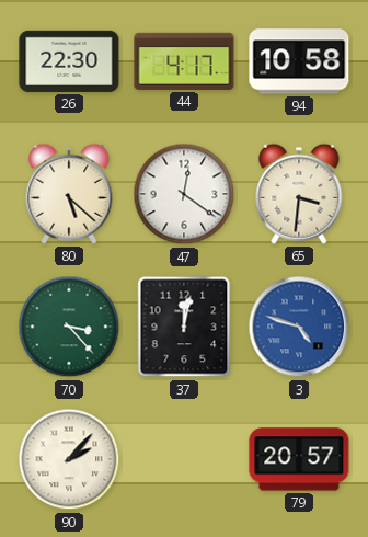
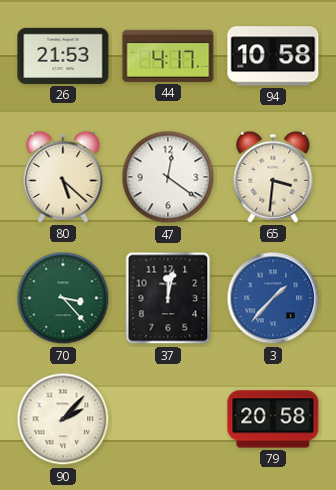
26: 22:30 -> 21:53
3: 4:48 -> 1:37
79: 20:57 -> 20:58
